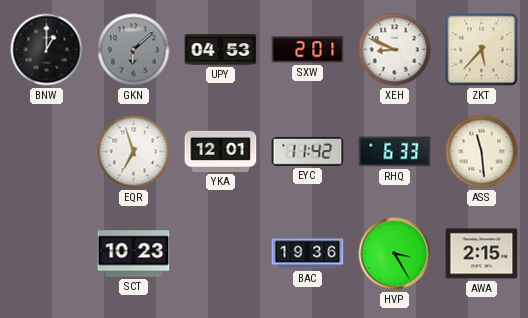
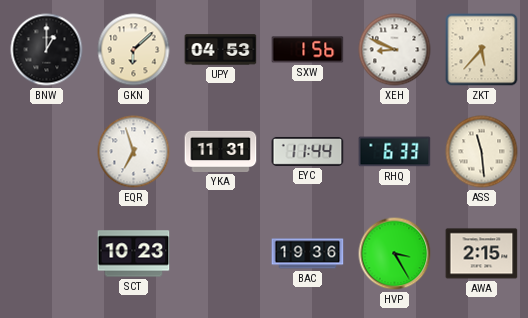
GKN dial: grey -> cream
SXW: 2:01 -> 1:56
YKA: 12:01 -> 11:31
EYC: 11:42 -> 11:44
